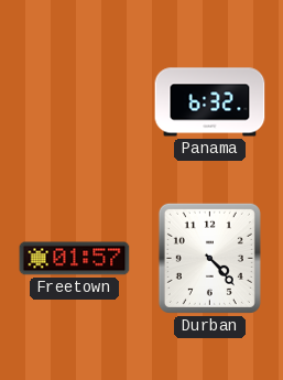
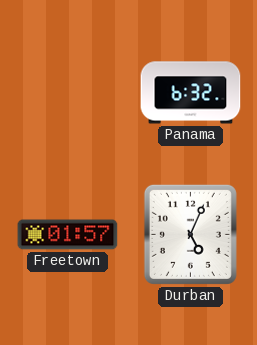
Durban: 4:23 -> 5:04
